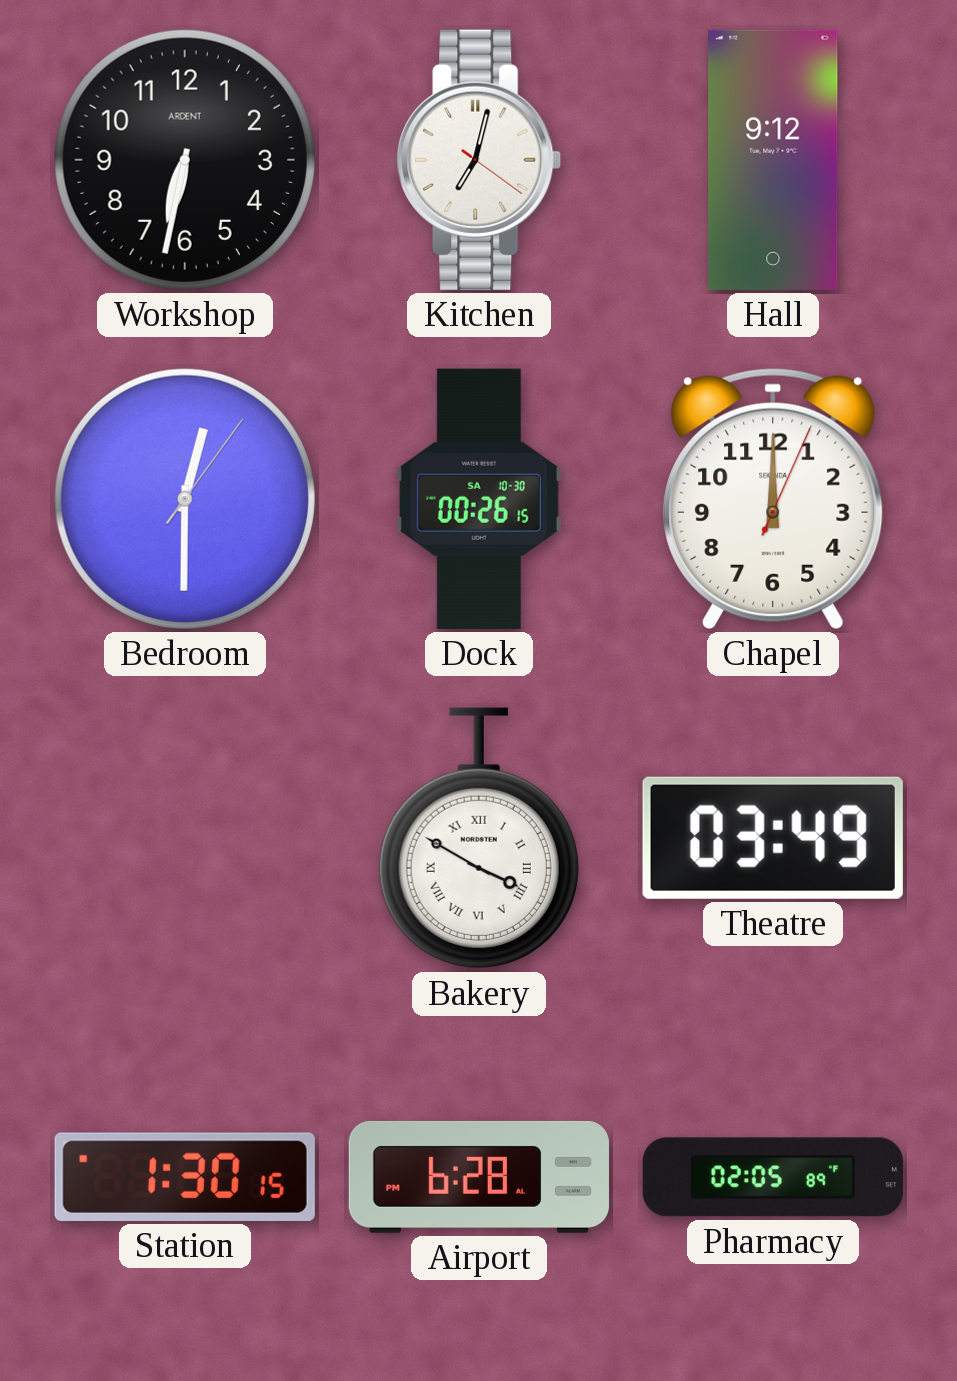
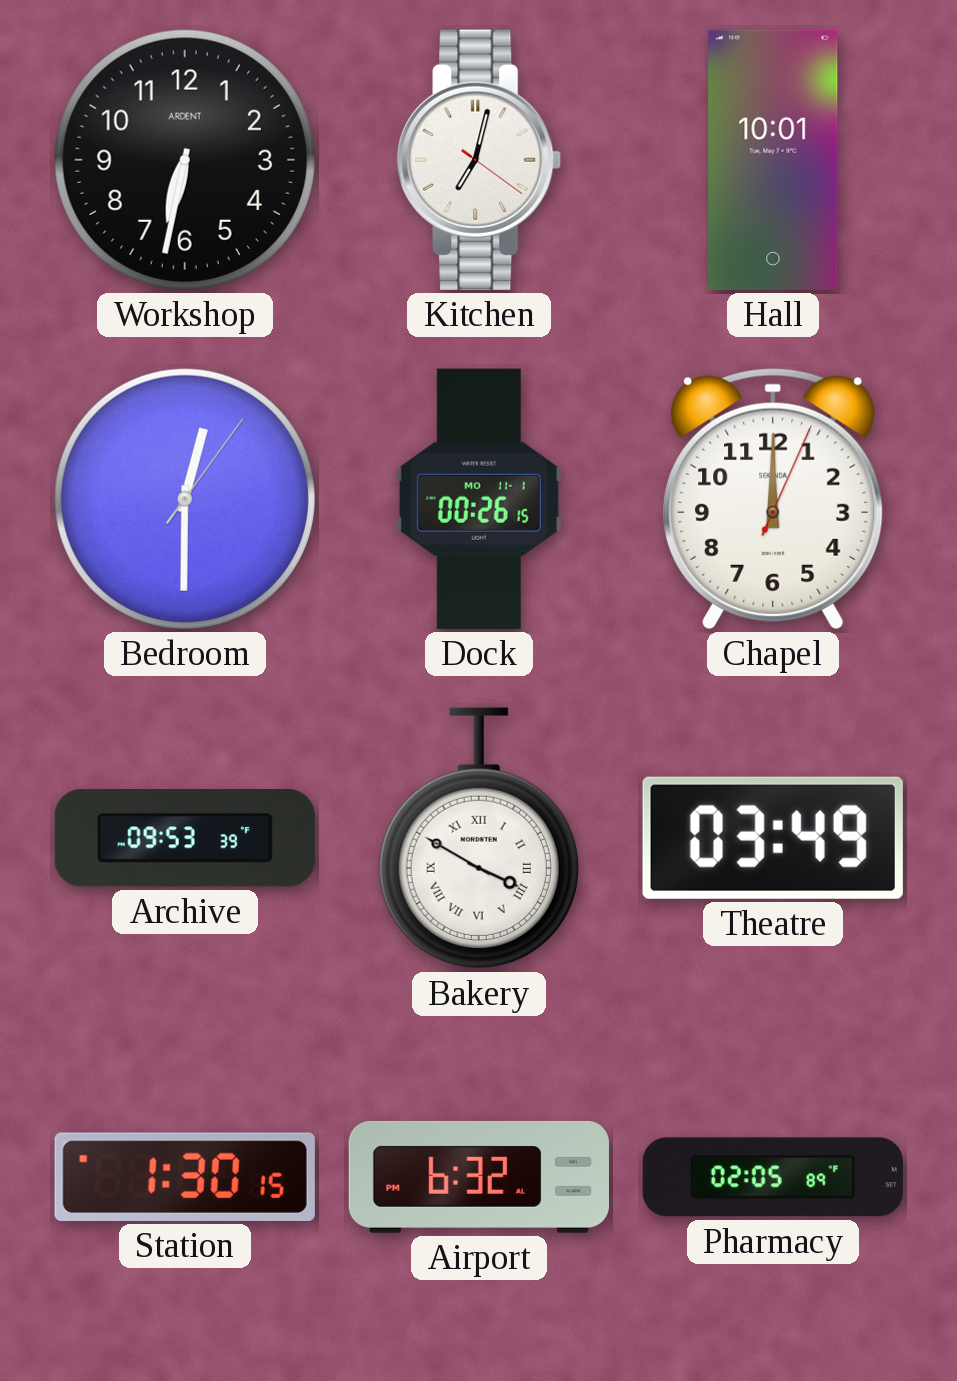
Hall: 9:12 -> 10:01
Dock date: SA 10-30 -> MO 11-1
Archive: none -> 09:53
Airport: 6:28 -> 6:32
